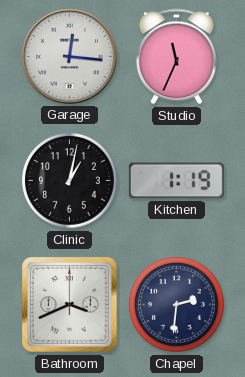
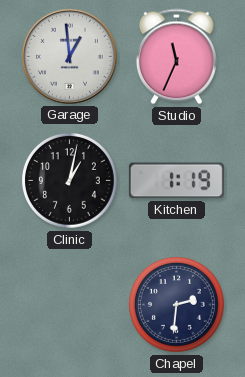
Garage: 12:16 -> 12:59
Bathroom: 3:41 -> none
